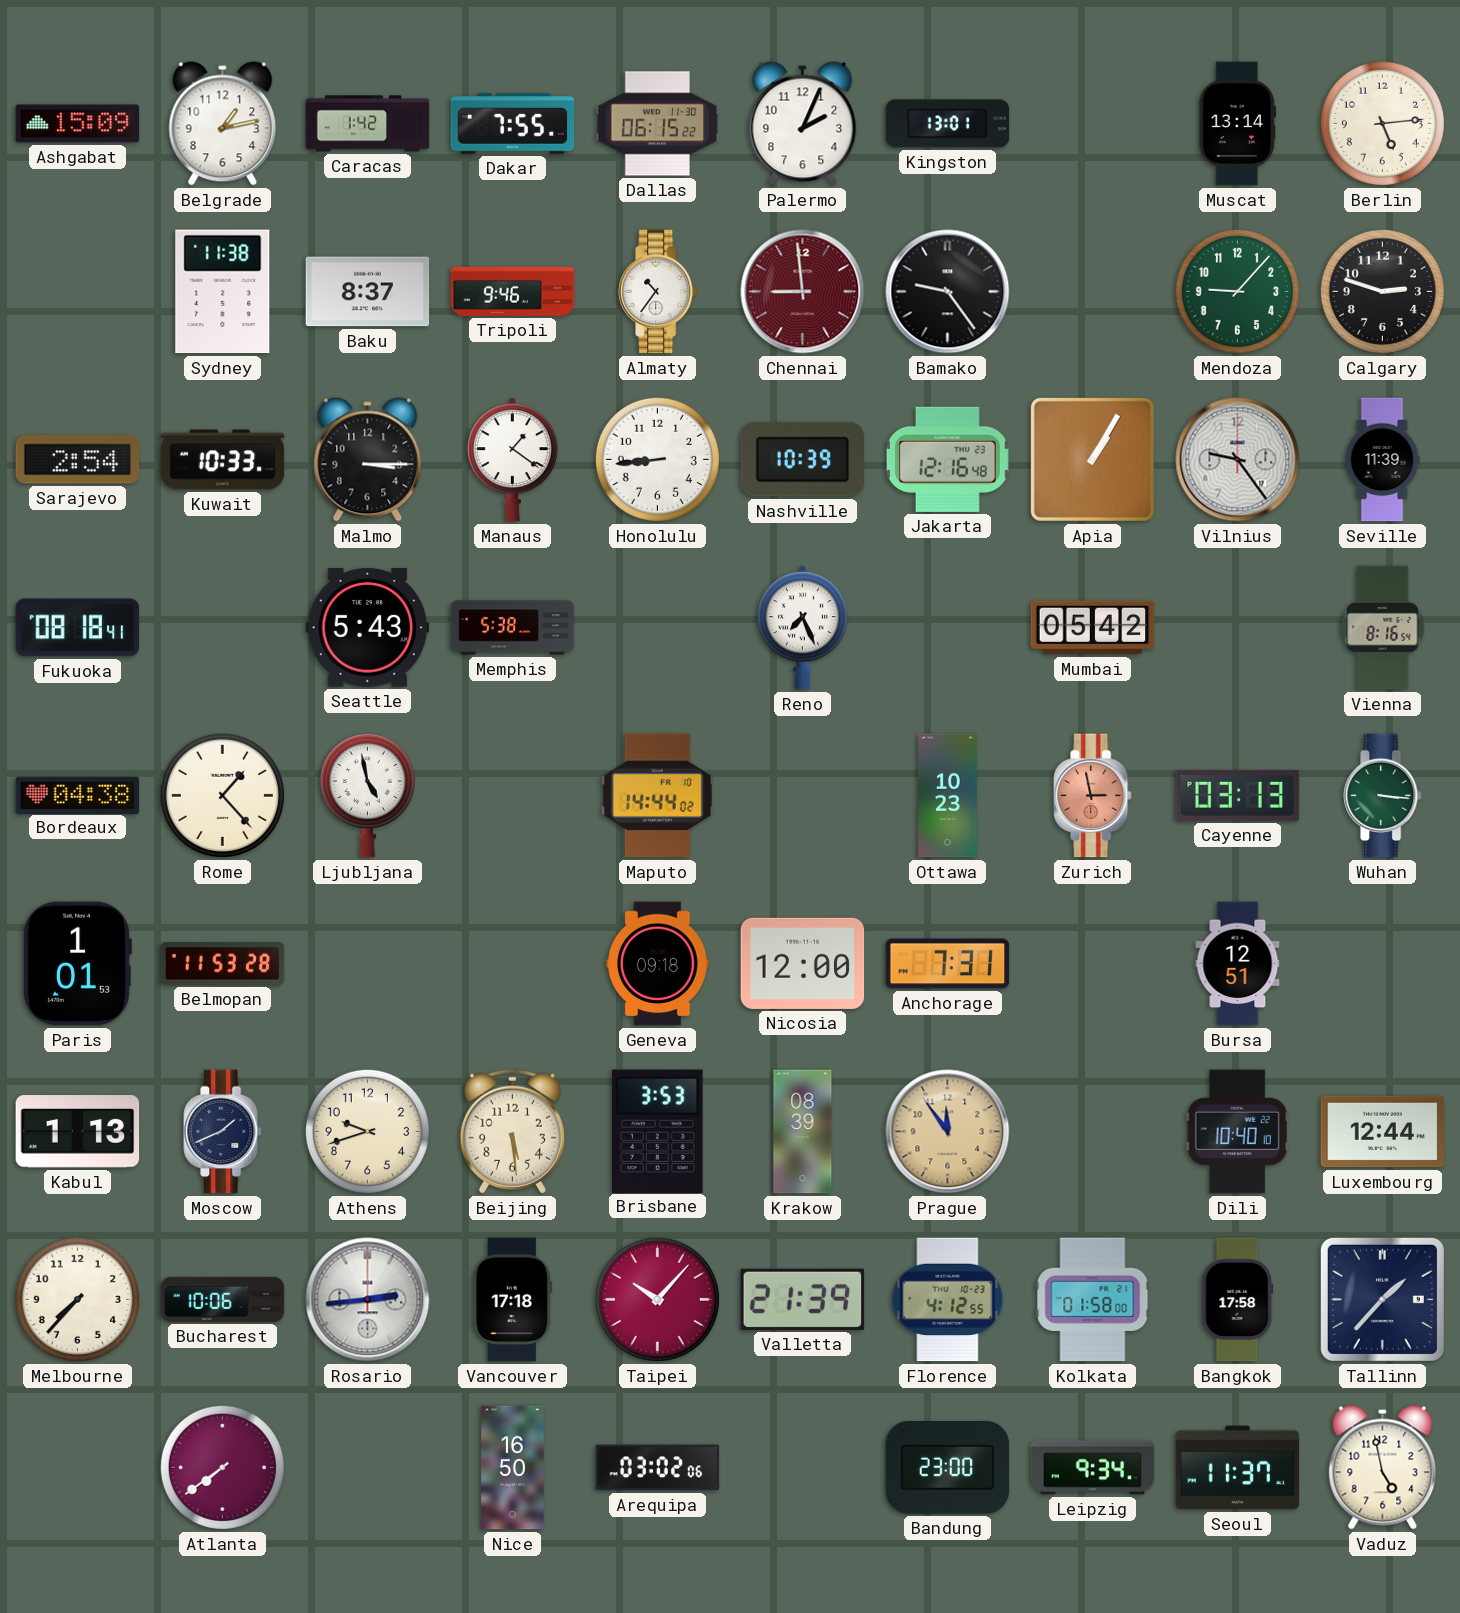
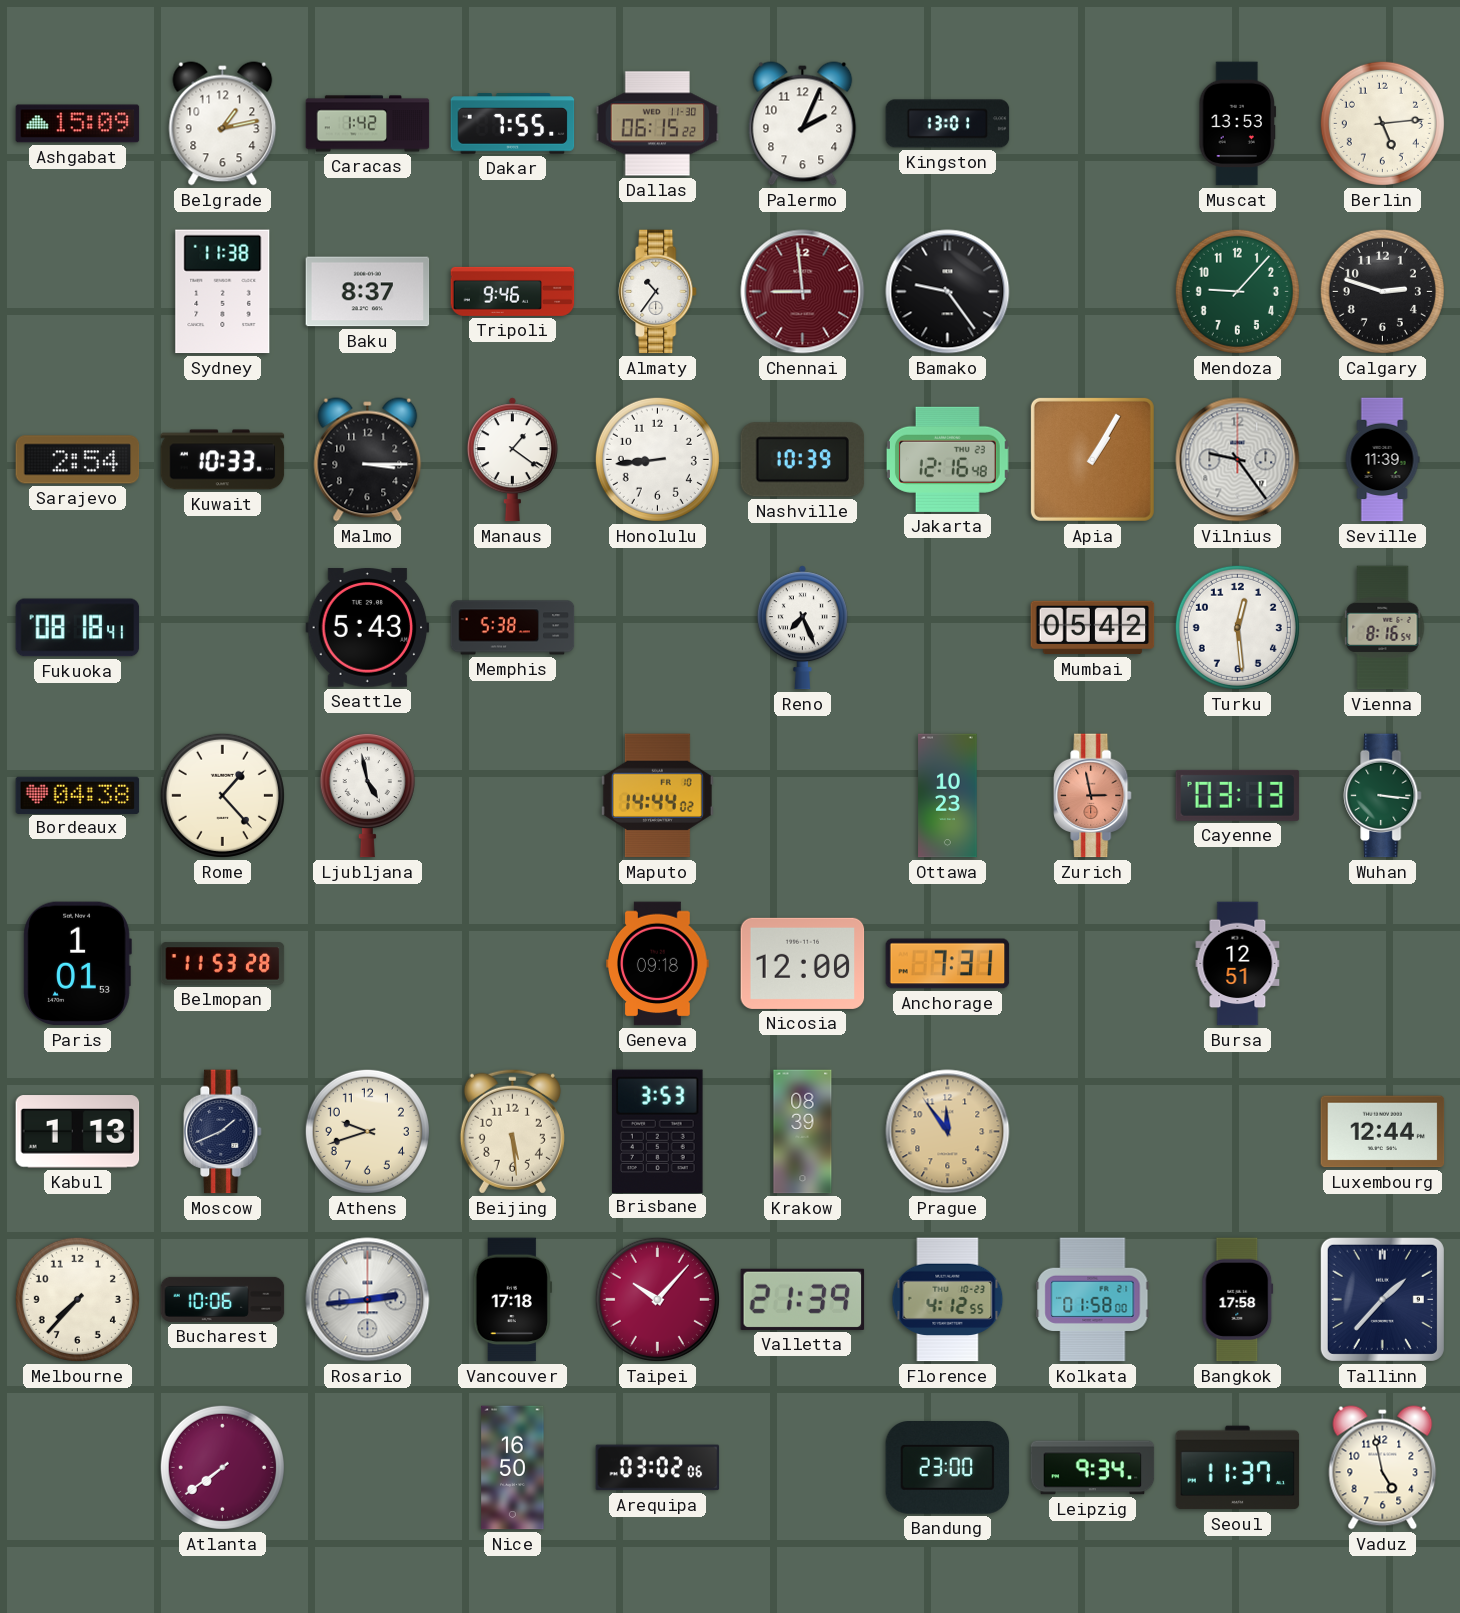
Muscat: 13:14 -> 13:53
Turku: none -> 12:29
Dili: 10:40 -> none
